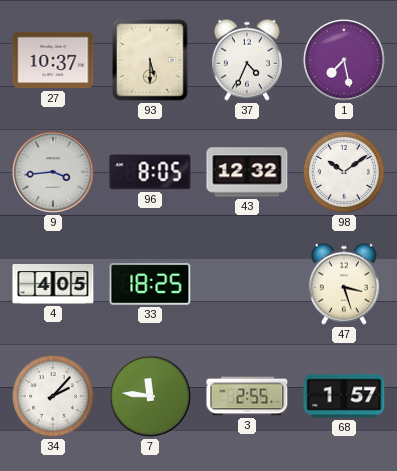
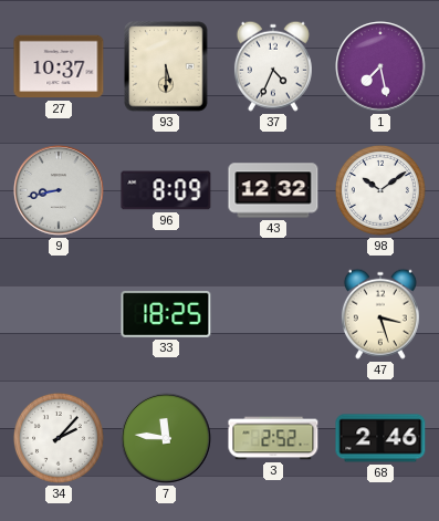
9: 3:44 -> 8:43
96: 8:05 -> 8:09
4: 4:05 -> none
3: 2:55 -> 2:52
68: 1:57 -> 2:46
